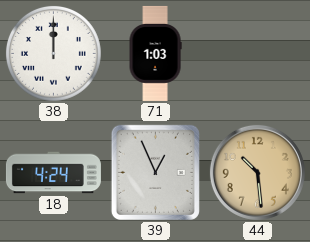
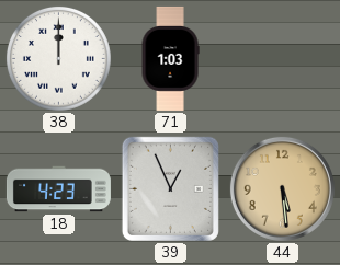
18: 4:24 -> 4:23
44: 10:29 -> 5:29
